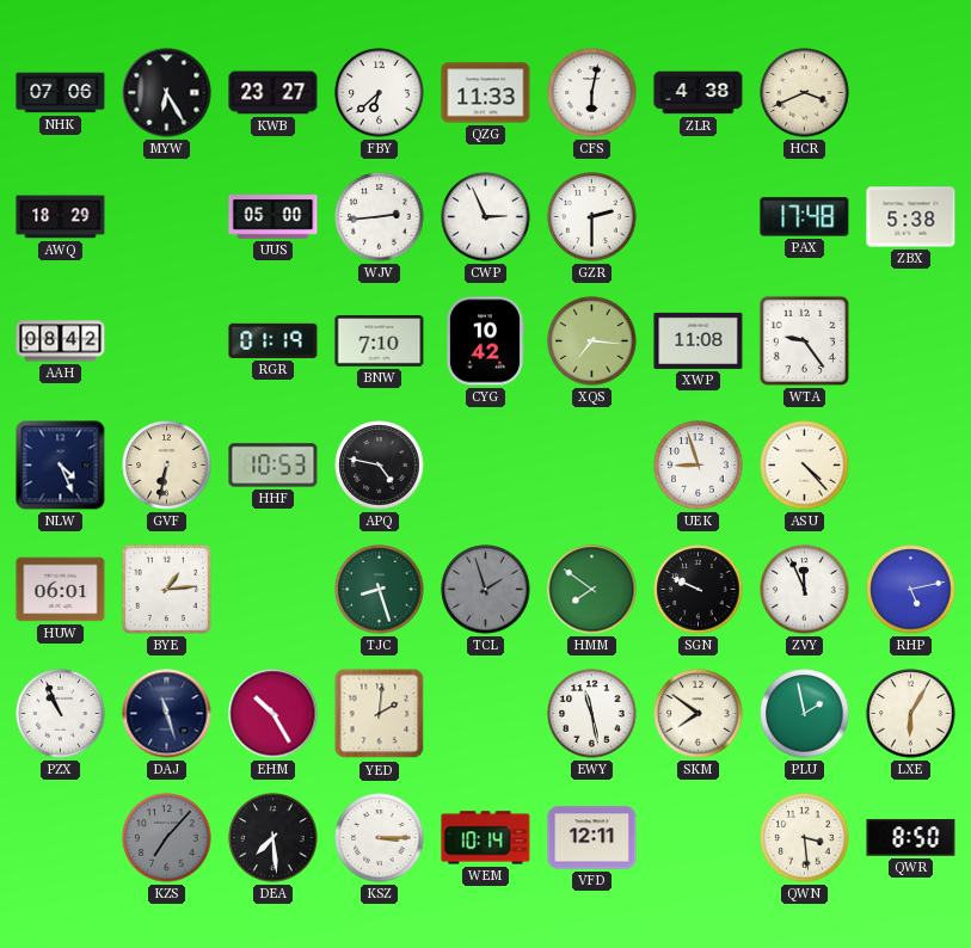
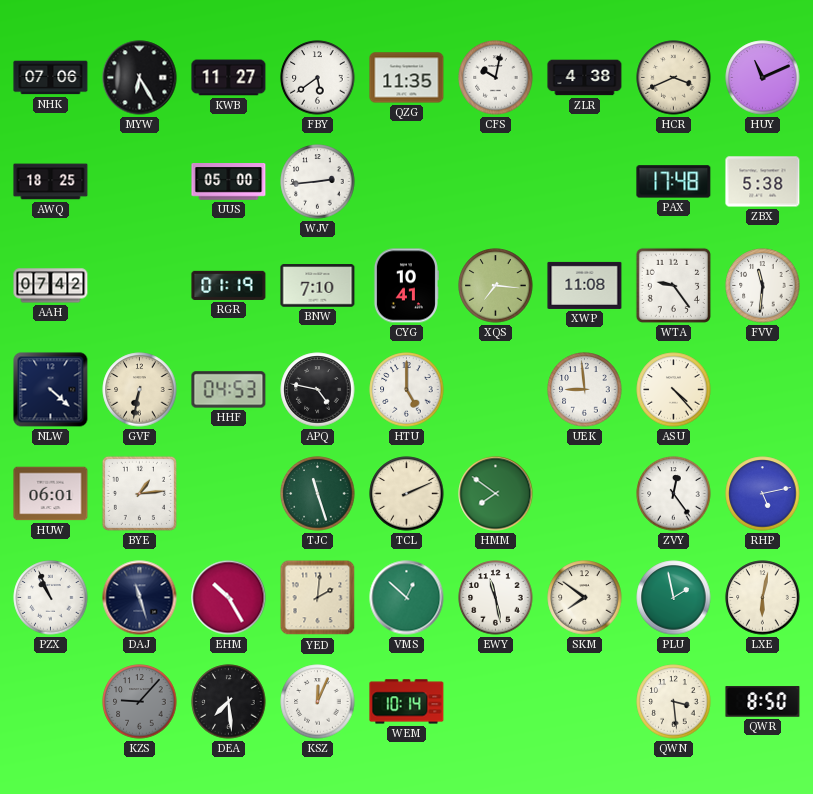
KWB: 23:27 -> 11:27
FBY: 6:38 -> 5:39
QZG: 11:33 -> 11:35
CFS: 6:02 -> 10:02
HUY: none -> 11:11
AWQ: 18:29 -> 18:25
CWP: 2:56 -> none
GZR: 2:30 -> none
AAH: 08:42 -> 07:42
CYG: 10:42 -> 10:41
FVV: none -> 11:31
NLW: 4:26 -> 4:22
HHF: 10:53 -> 04:53
HTU: none -> 5:00
UEK: 8:57 -> 8:59
TJC: 8:27 -> 11:27
TCL: 1:57 -> 2:11
TCL dial: grey -> cream
SGN: 9:49 -> none
ZVY: 11:56 -> 12:24
VMS: none -> 12:52
LXE: 6:05 -> 6:02
KZS: 7:07 -> 9:07
KSZ: 3:15 -> 12:04
VFD: 12:11 -> none
